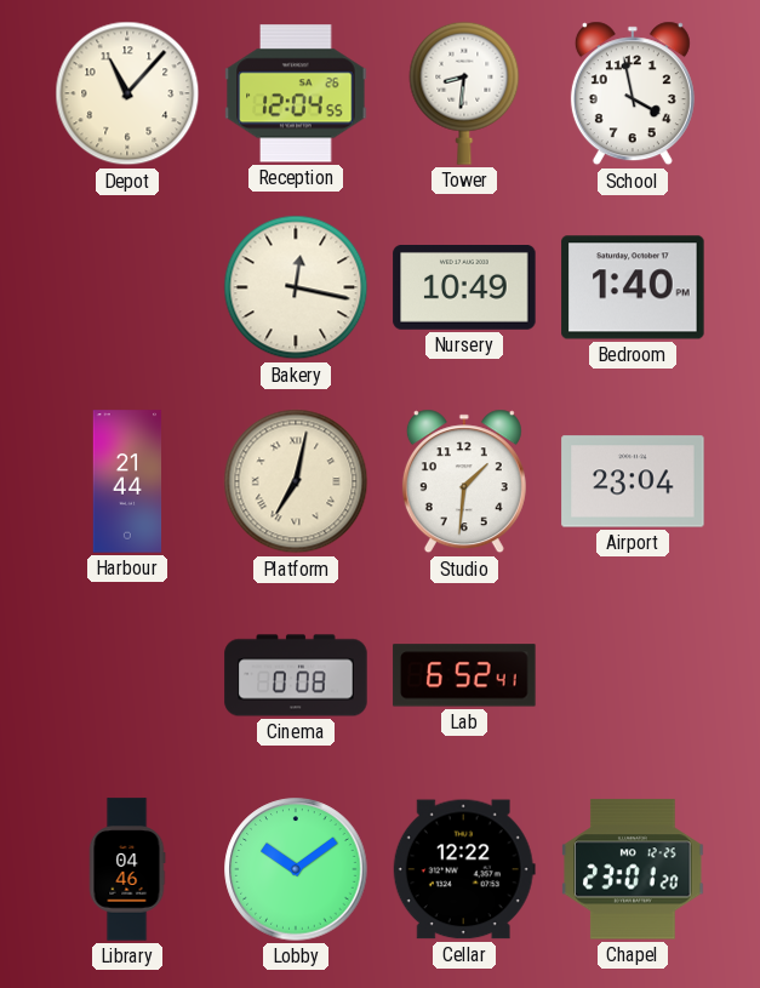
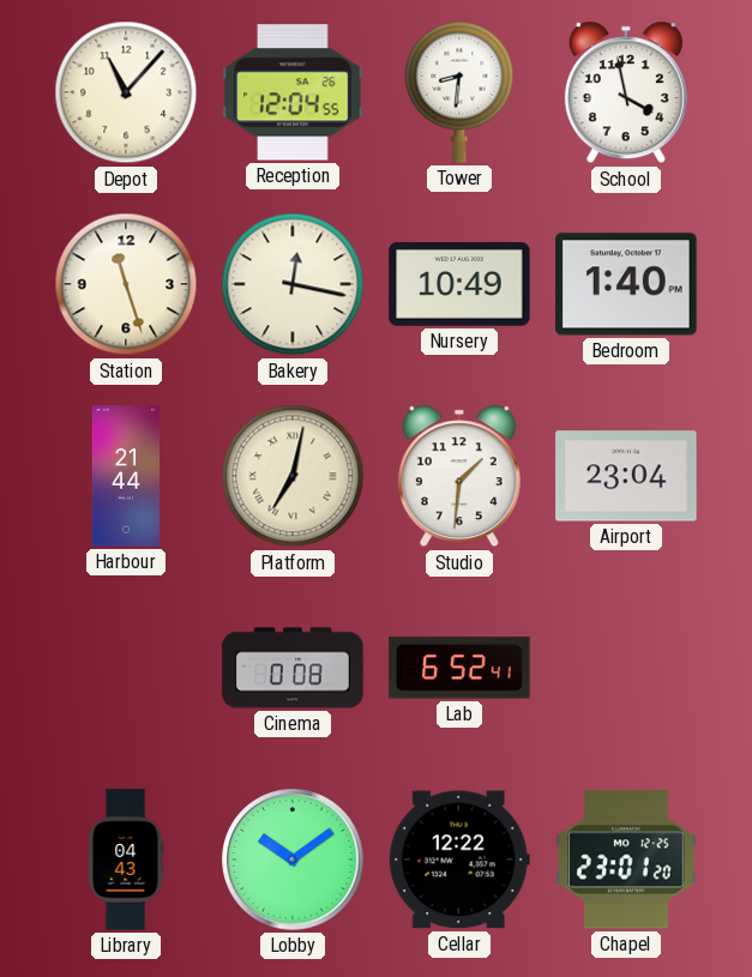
Station: none -> 11:27
Library: 04:46 -> 04:43
